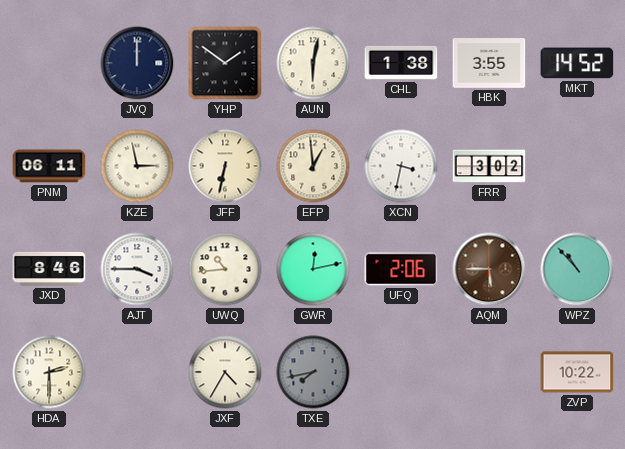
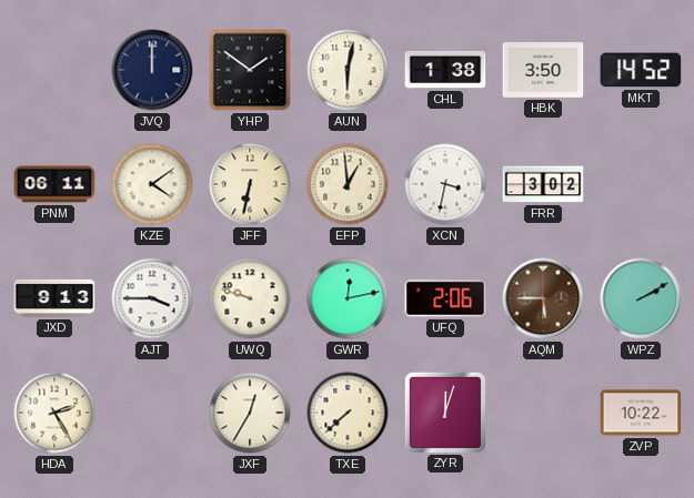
HBK: 3:55 -> 3:50
KZE: 2:58 -> 4:09
JXD: 8:46 -> 9:13
UWQ: 10:44 -> 9:48
WPZ: 10:53 -> 2:10
HDA: 2:30 -> 2:25
JXF: 4:35 -> 12:35
TXE: 7:43 -> 7:38
TXE dial: grey -> cream
ZYR: none -> 12:03
